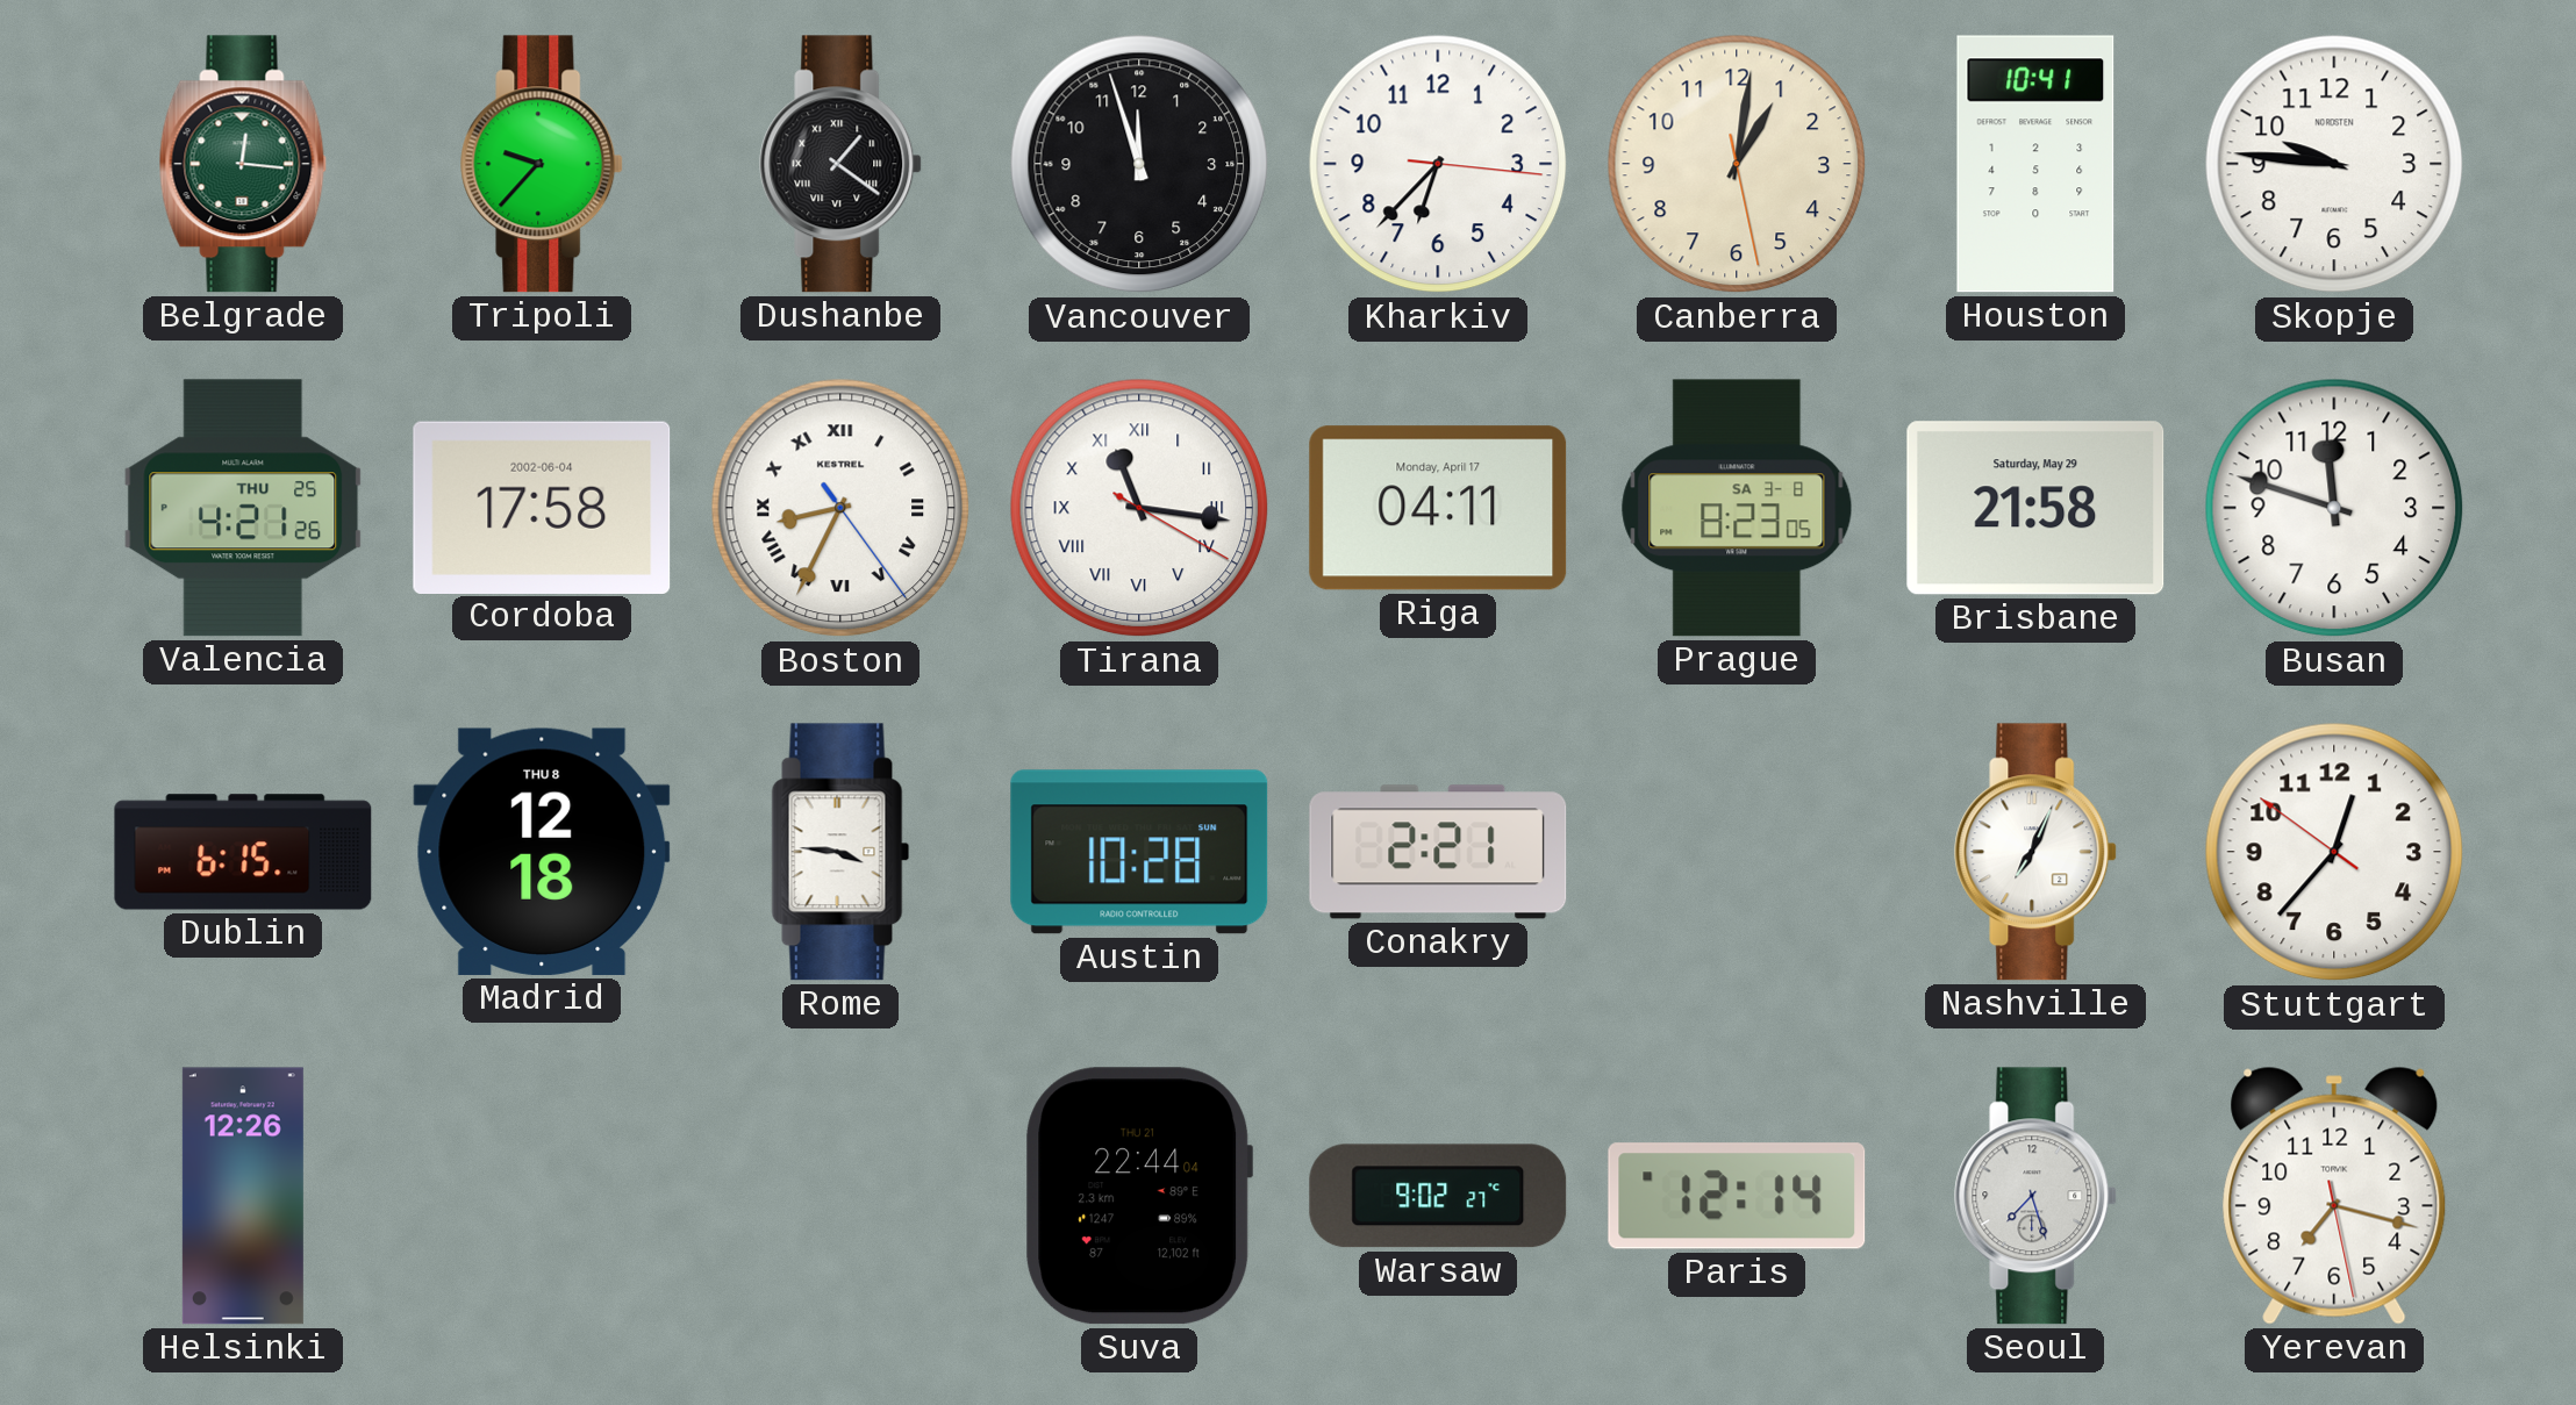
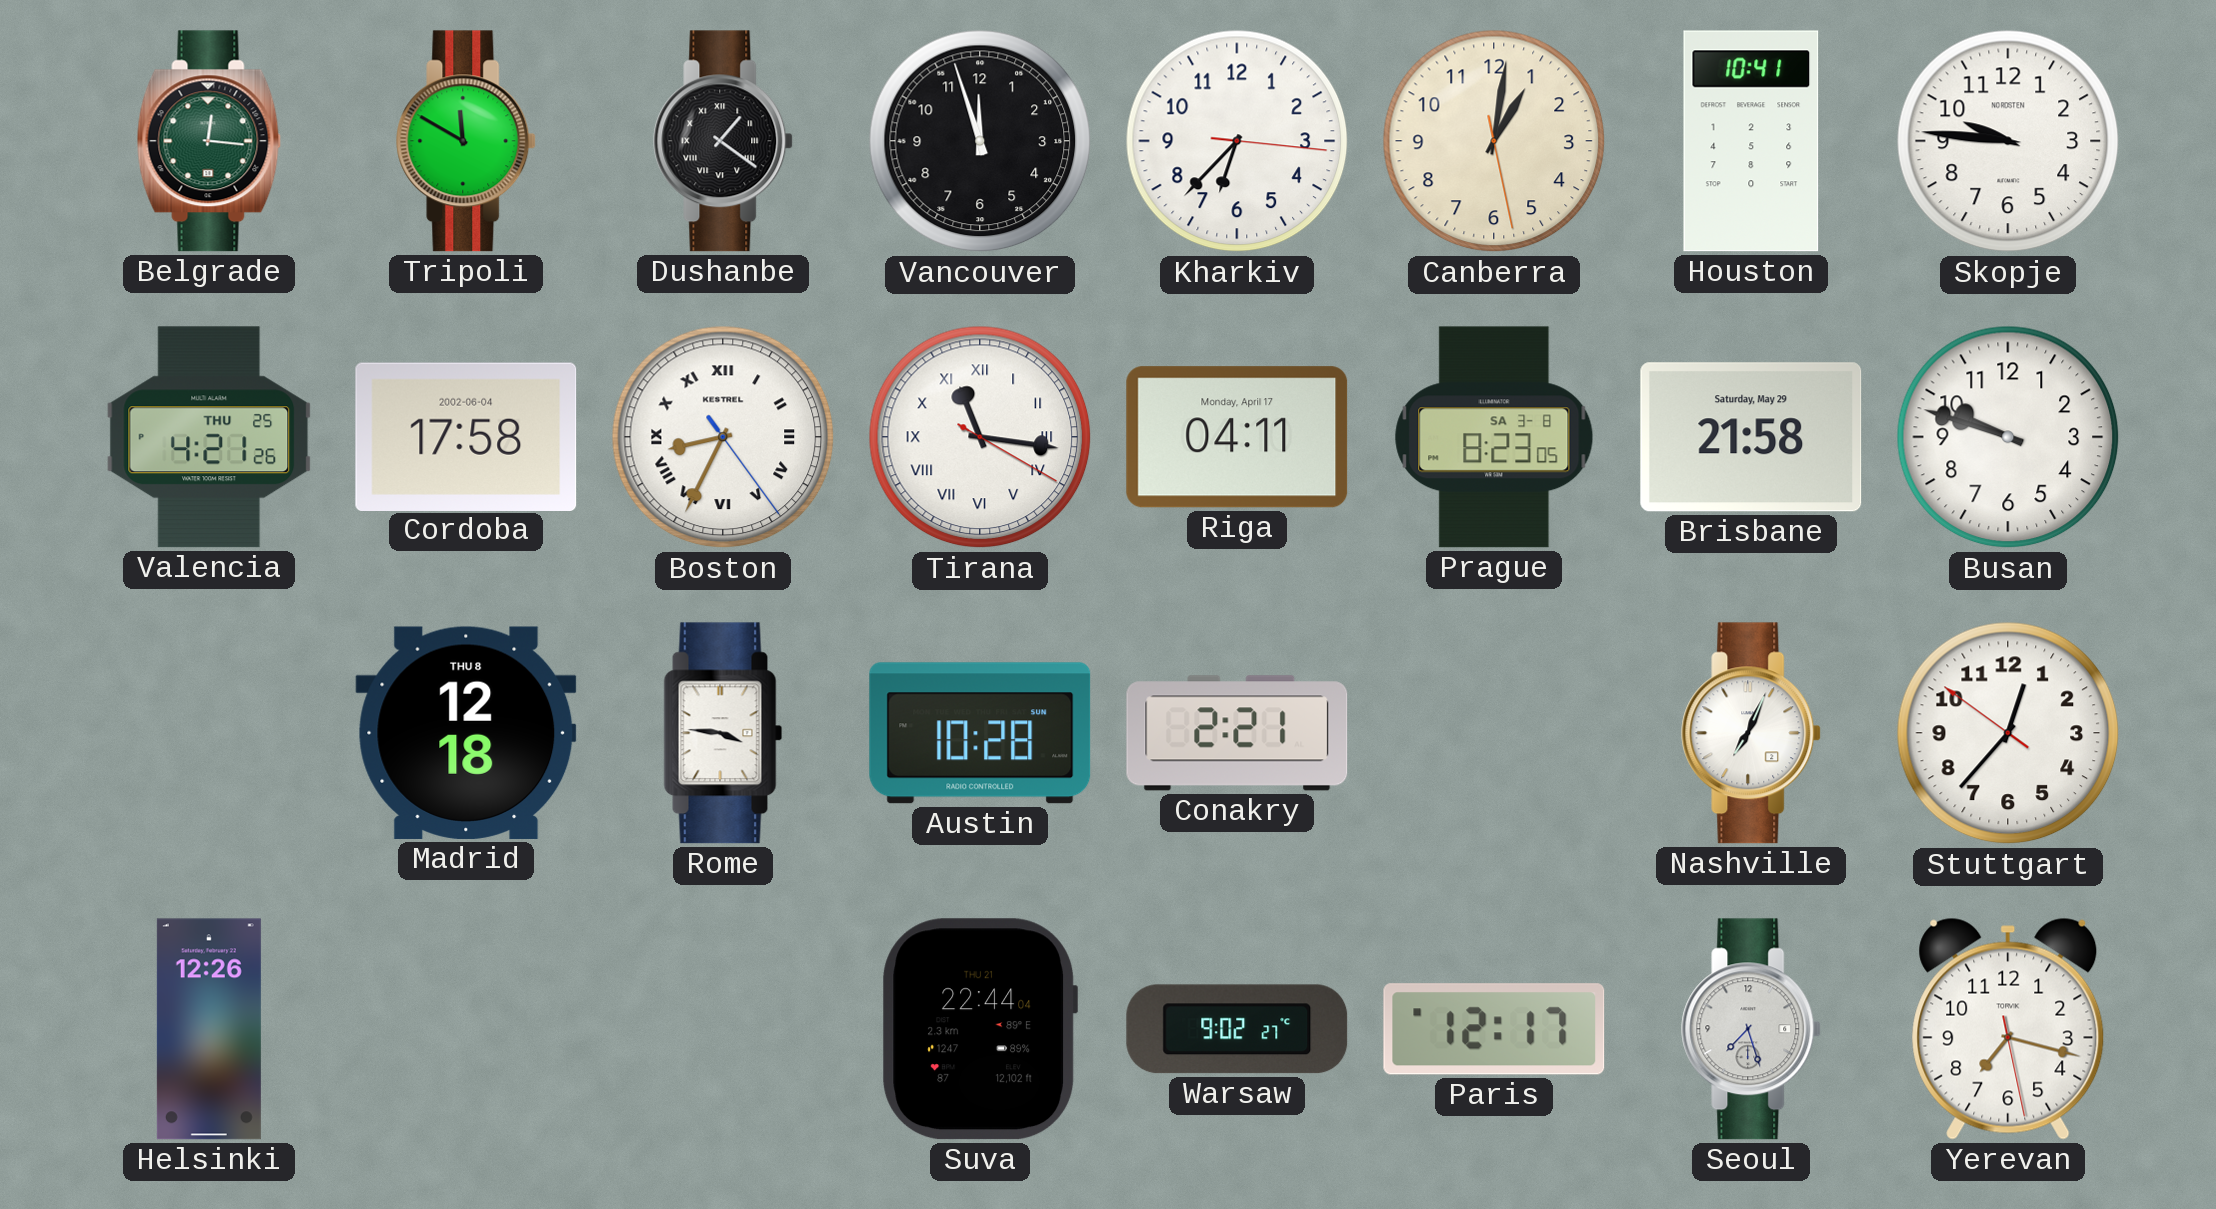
Tripoli: 9:37 -> 11:50
Busan: 11:48 -> 9:48
Dublin: 6:15 -> none
Paris: 12:14 -> 12:17
